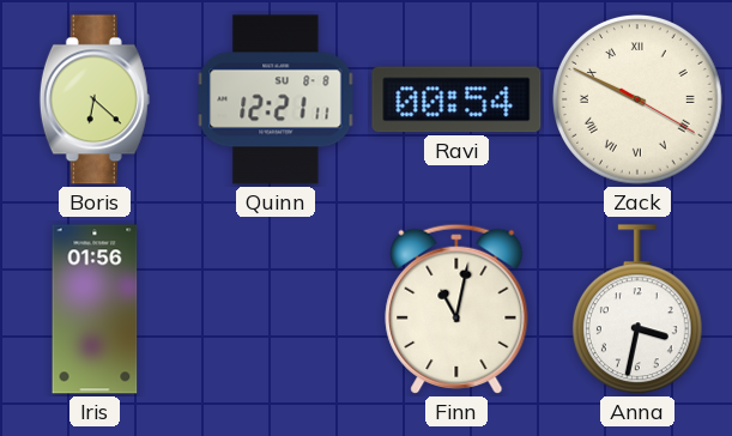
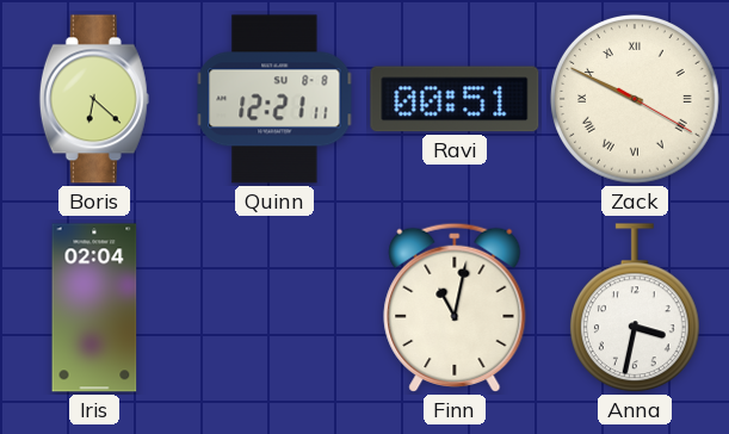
Ravi: 00:54 -> 00:51
Iris: 01:56 -> 02:04
